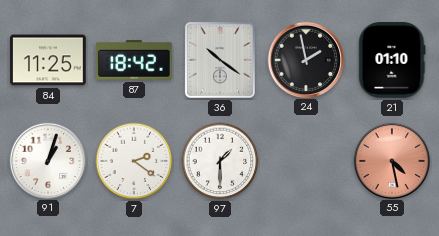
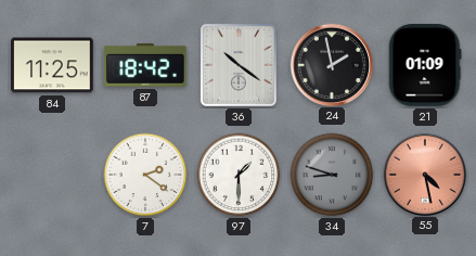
21: 01:10 -> 01:09
91: 1:03 -> none
34: none -> 8:48
